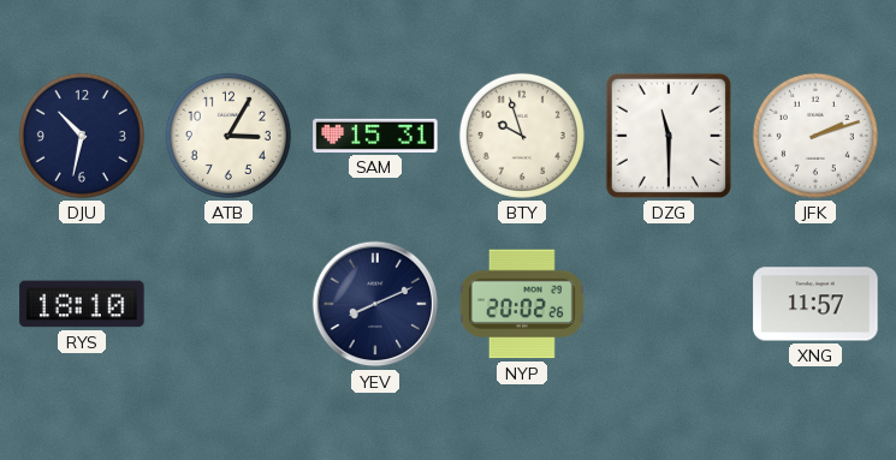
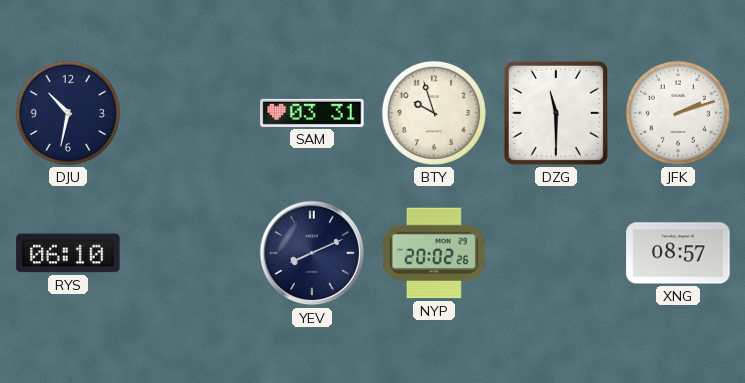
ATB: 3:05 -> none
SAM: 15:31 -> 03:31
RYS: 18:10 -> 06:10
XNG: 11:57 -> 08:57
